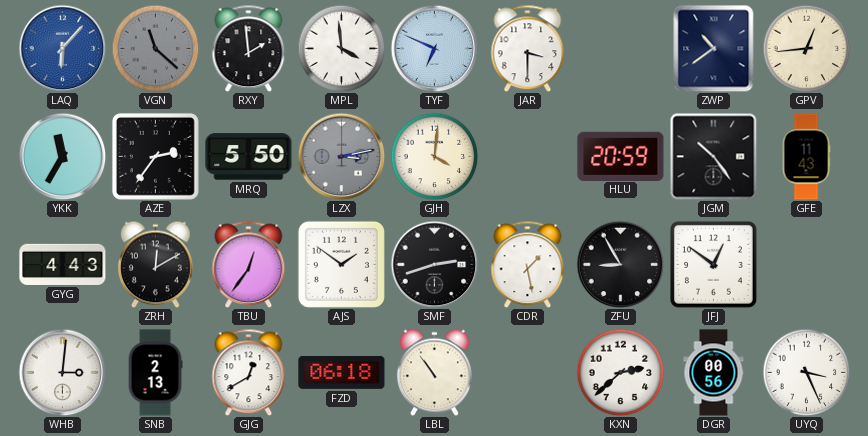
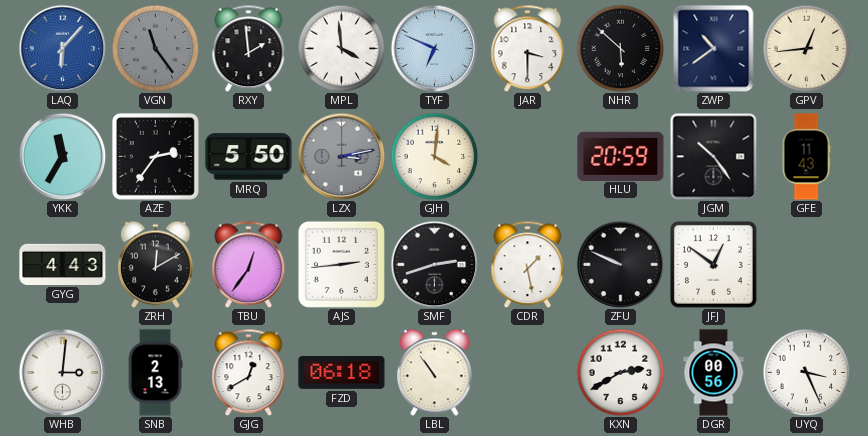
VGN: 11:22 -> 11:24
NHR: none -> 5:52
AJS: 1:51 -> 2:44
ZFU: 8:55 -> 9:49
KXN: 2:38 -> 2:40
